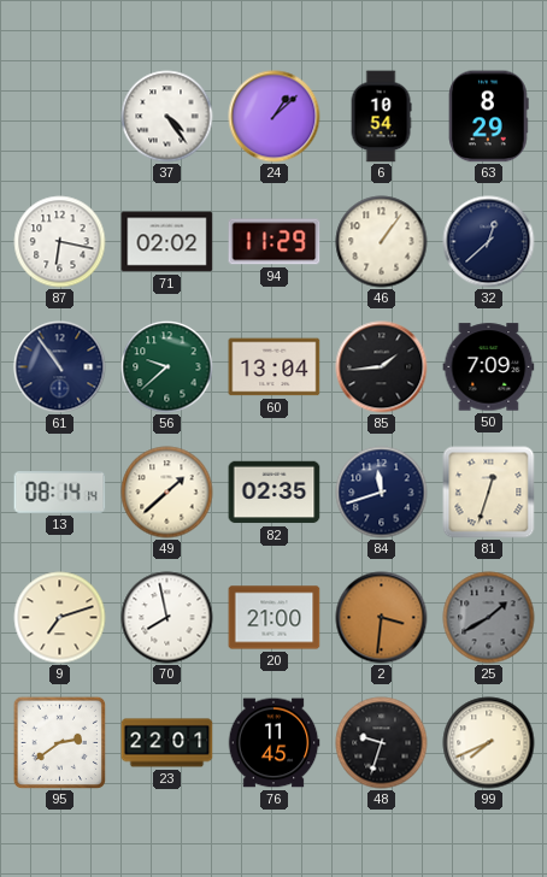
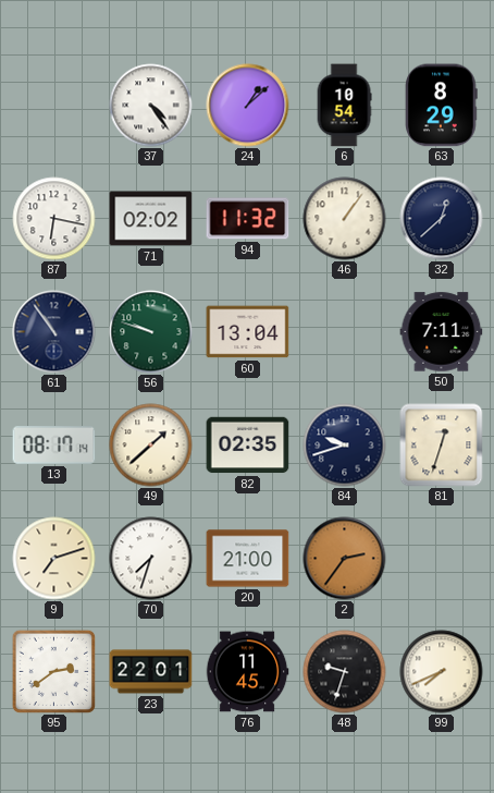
94: 11:29 -> 11:32
56: 9:38 -> 9:48
85: 1:44 -> none
50: 7:09 -> 7:11
13: 08:14 -> 08:17
84: 11:42 -> 9:42
70: 7:58 -> 7:33
2: 3:31 -> 2:36
25: 1:40 -> none
